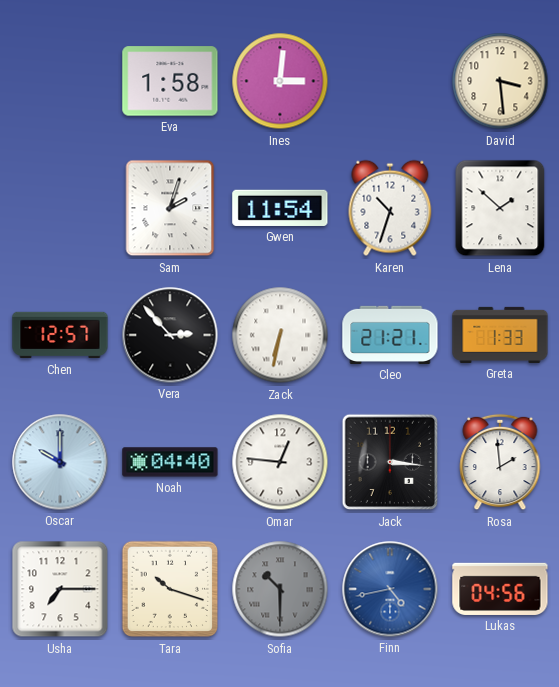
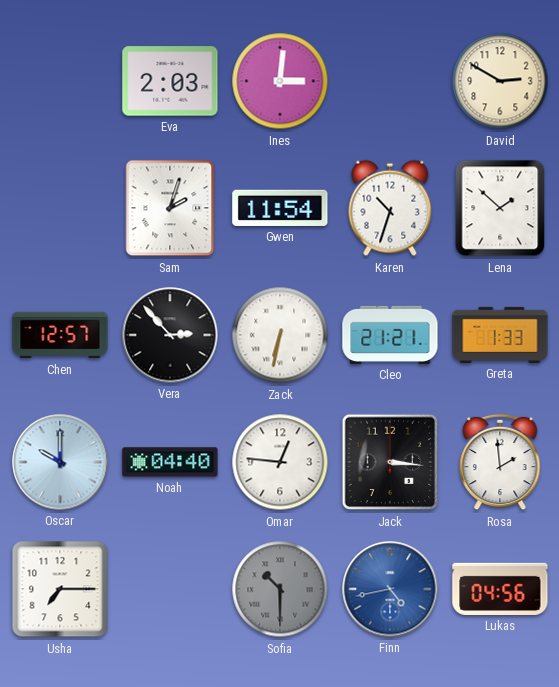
Eva: 1:58 -> 2:03
David: 3:29 -> 2:50
Tara: 10:18 -> none
